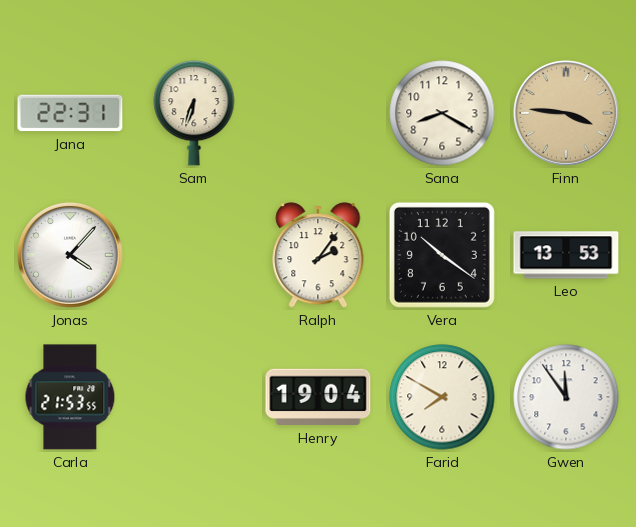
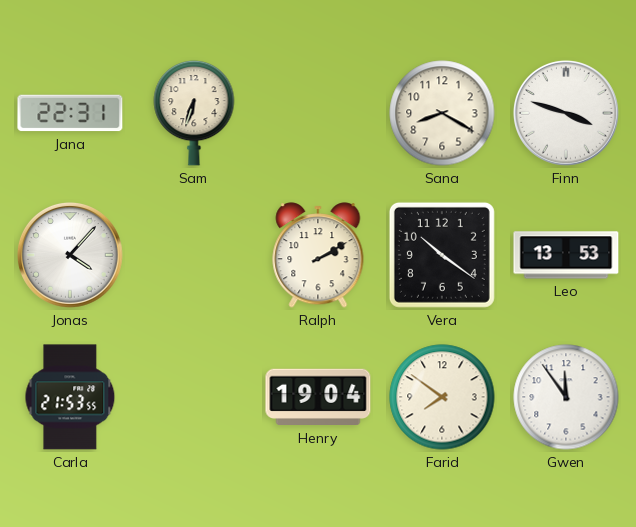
Finn: 3:46 -> 3:48
Finn dial: champagne -> white
Ralph: 2:06 -> 2:10
Farid: 7:50 -> 7:51
